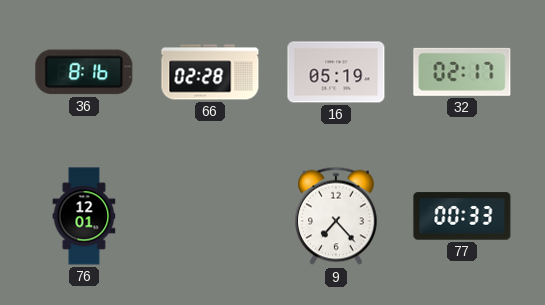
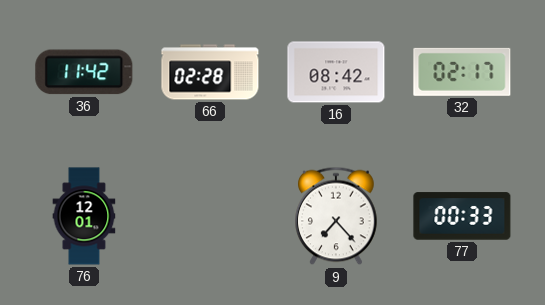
36: 8:16 -> 11:42
16: 05:19 -> 08:42
